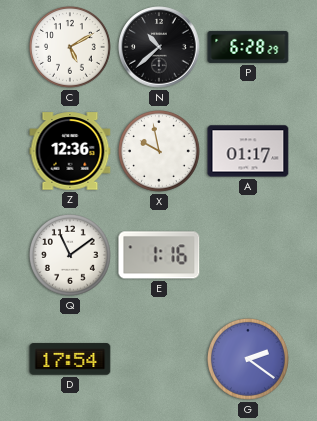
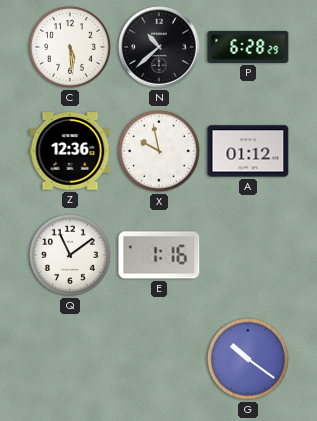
C: 5:10 -> 5:29
A: 01:17 -> 01:12
D: 17:54 -> none
G: 2:21 -> 10:21
